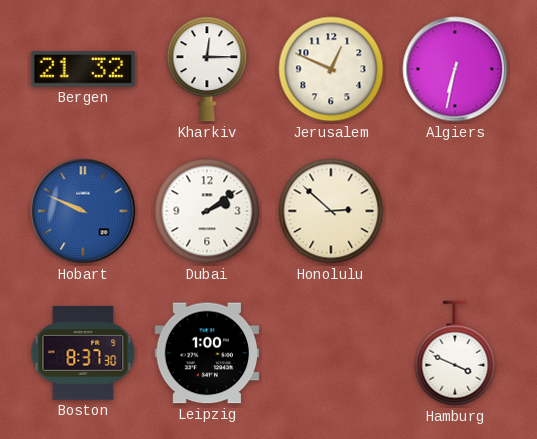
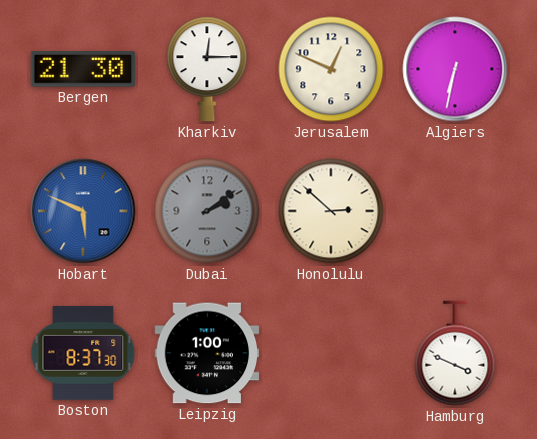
Bergen: 21:32 -> 21:30
Hobart: 9:49 -> 5:49
Dubai dial: white -> grey
